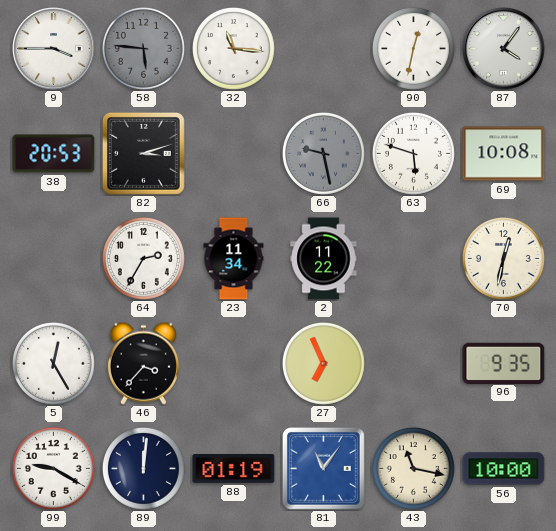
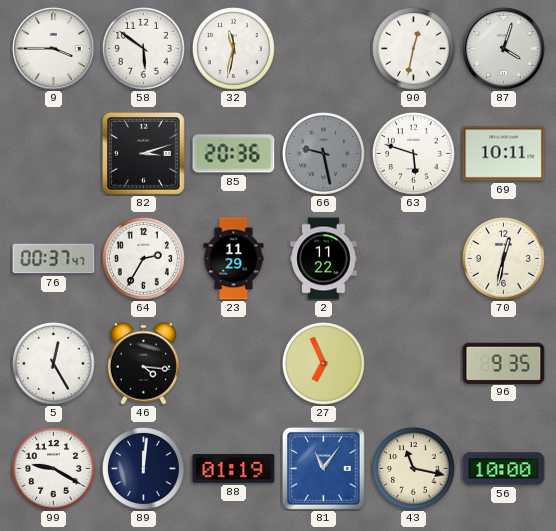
58: 5:46 -> 5:51
58 dial: grey -> white
32: 11:16 -> 11:32
87: 4:06 -> 4:03
38: 20:53 -> none
85: none -> 20:36
69: 10:08 -> 10:11
76: none -> 00:37
23: 11:34 -> 11:29
46: 3:37 -> 4:16
